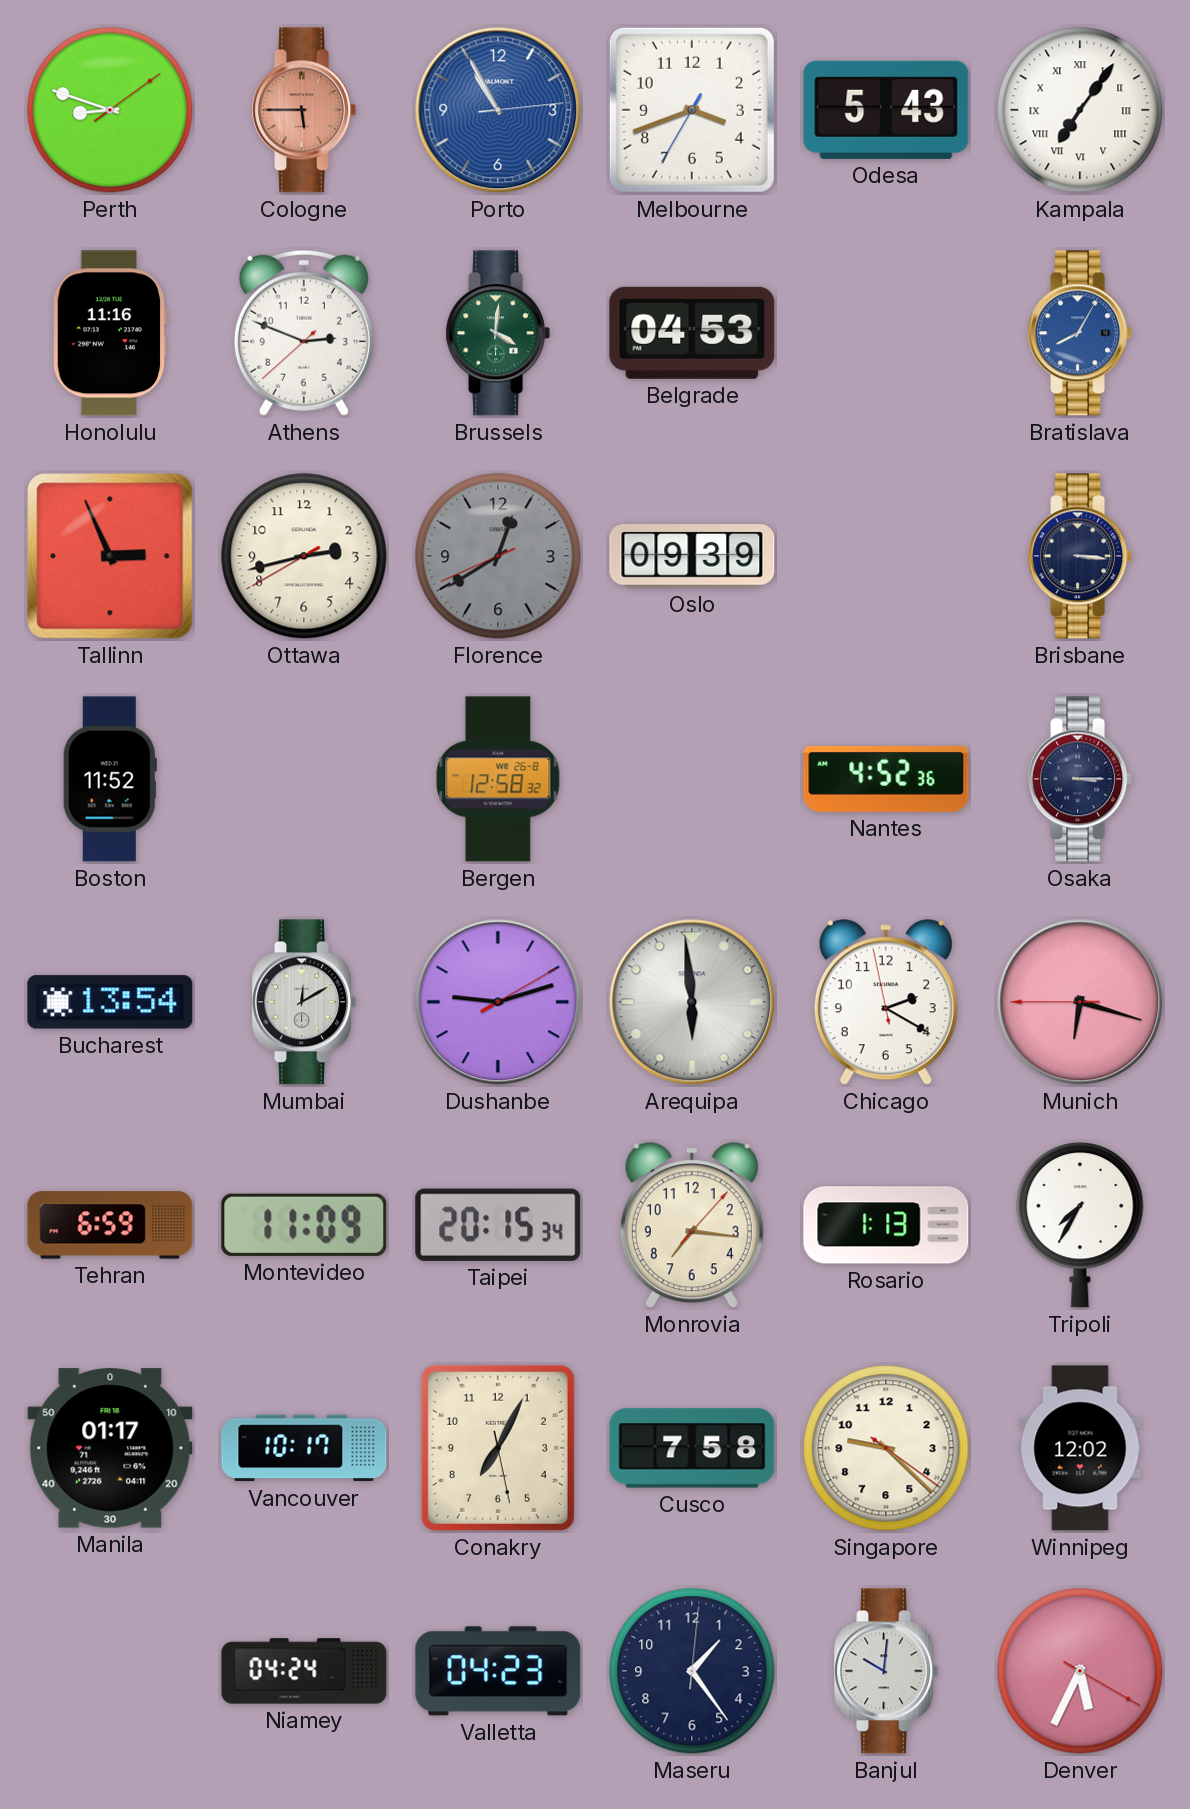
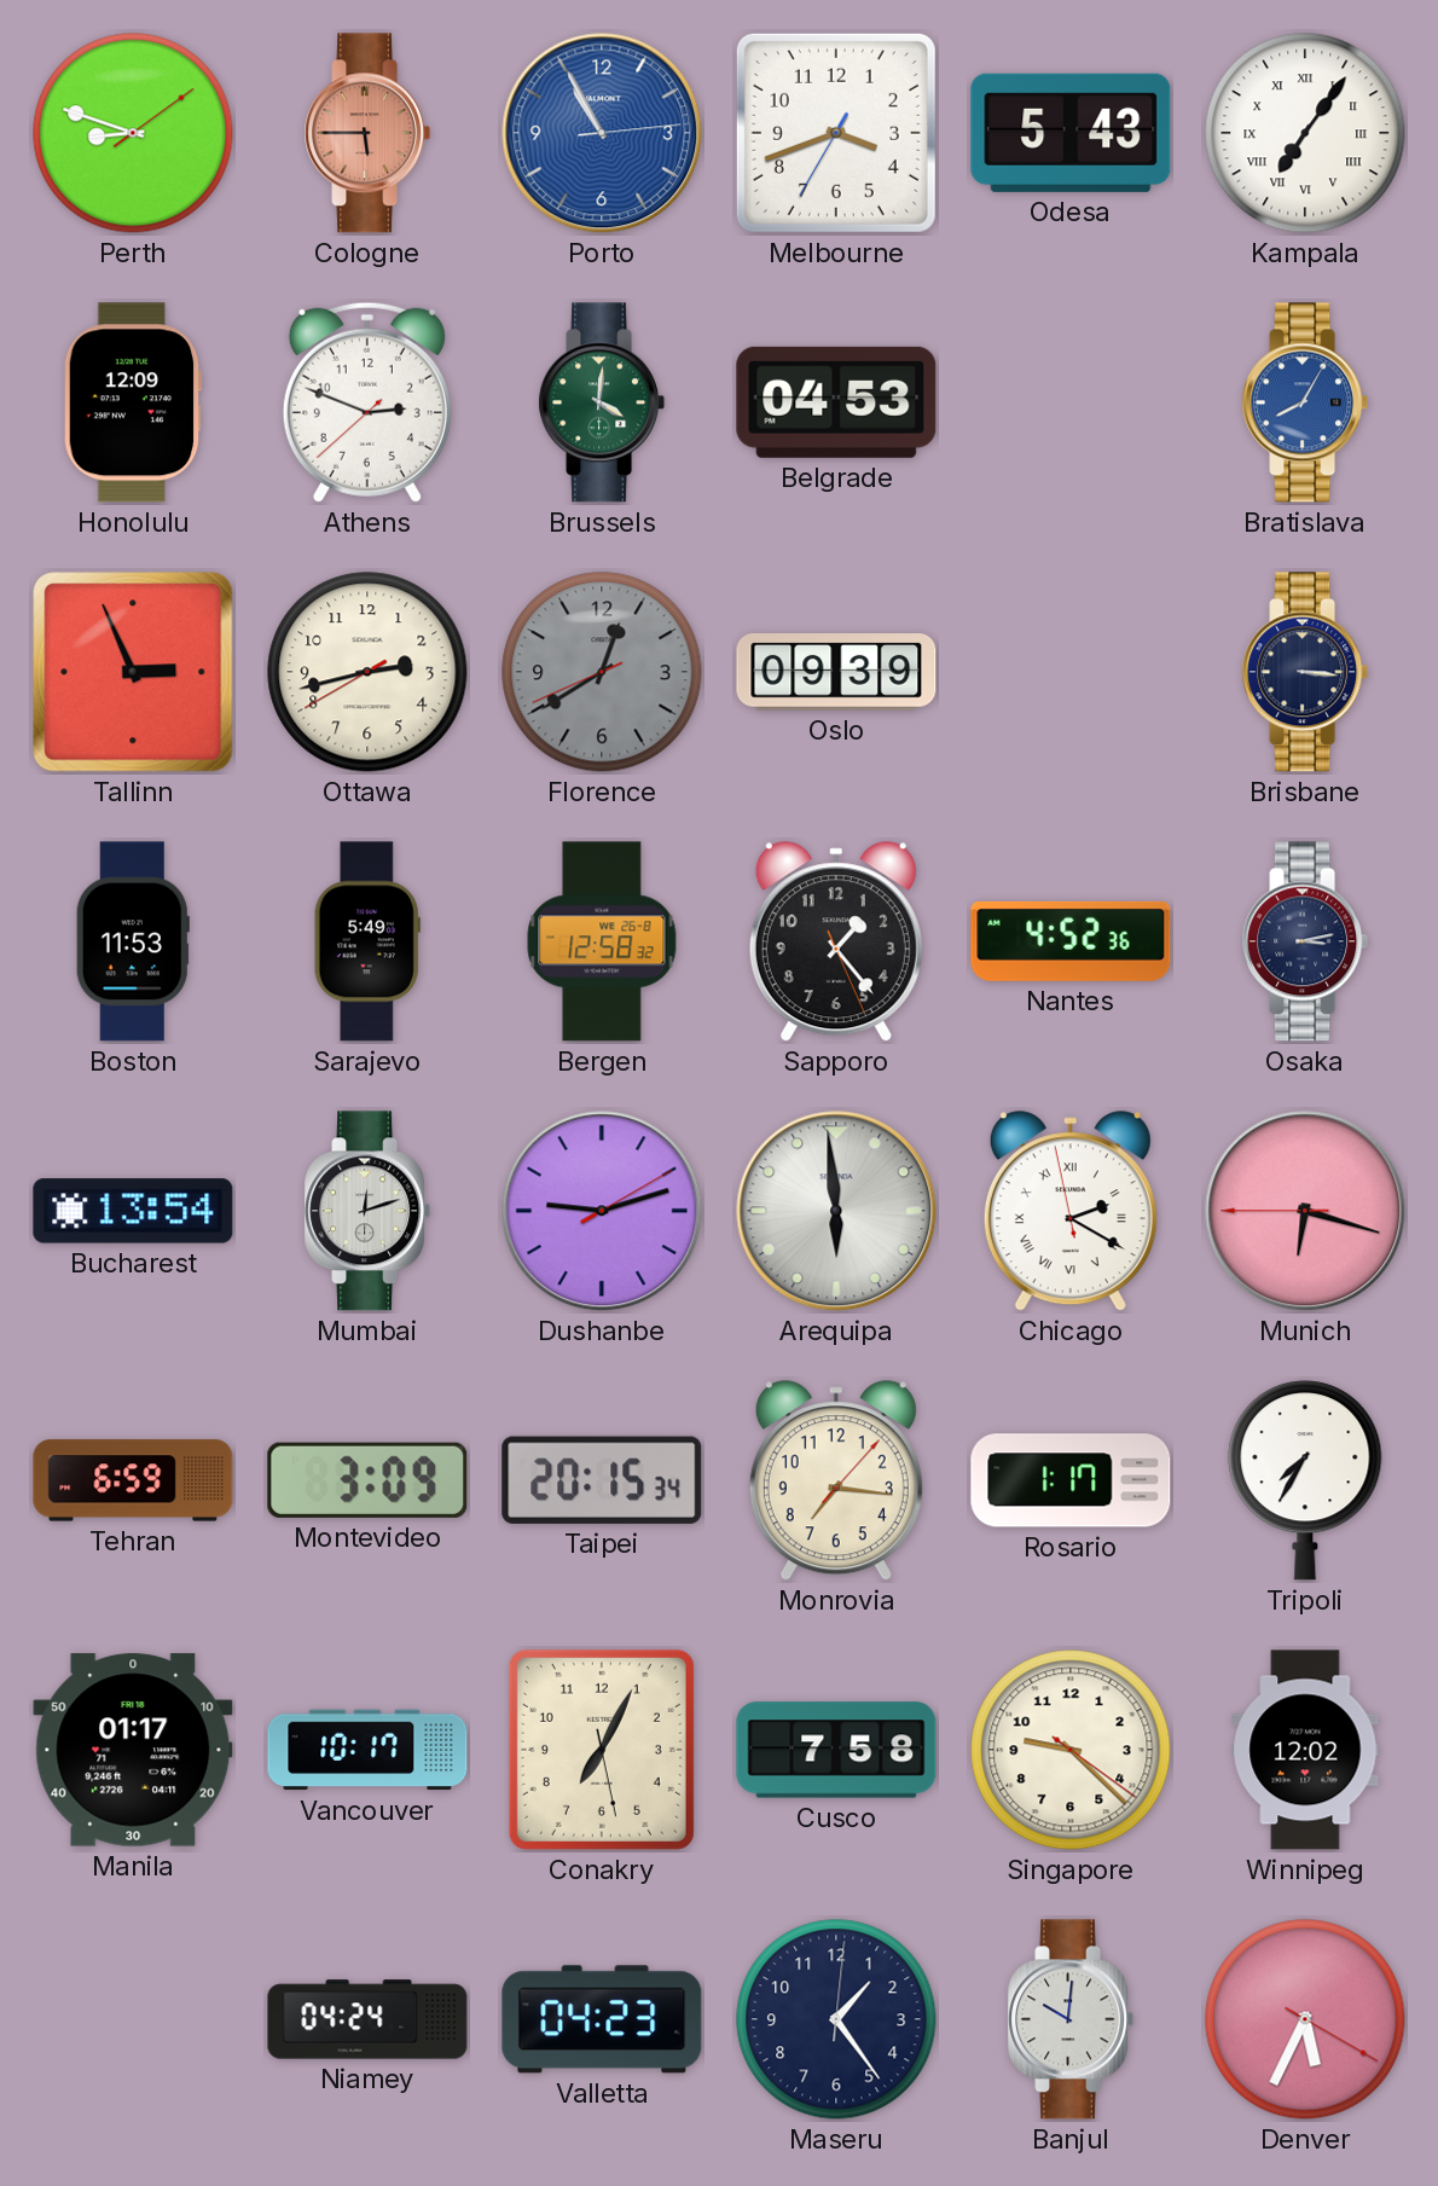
Honolulu: 11:16 -> 12:09
Boston: 11:52 -> 11:53
Sarajevo: none -> 5:49
Sapporo: none -> 1:23
Osaka: 3:15 -> 3:13
Mumbai: 12:10 -> 12:12
Chicago numerals: Arabic -> Roman
Montevideo: 11:09 -> 3:09
Rosario: 1:13 -> 1:17
